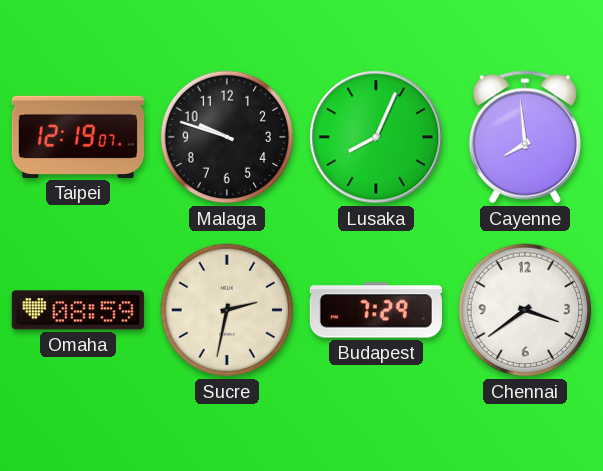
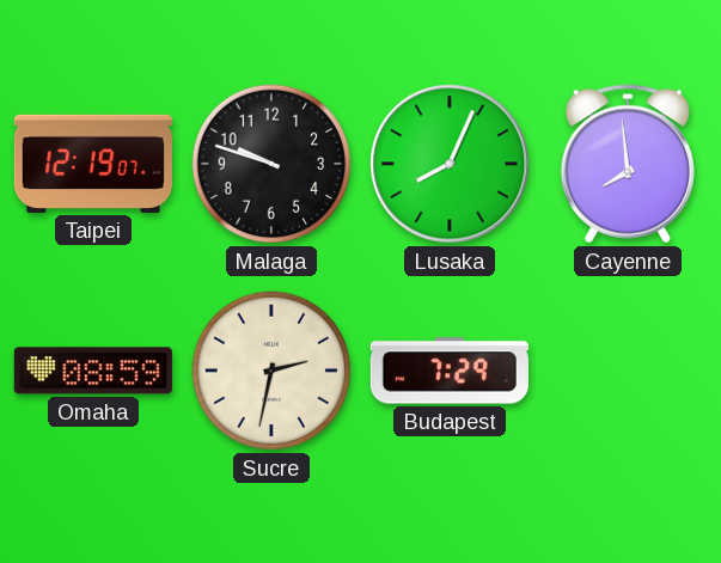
Chennai: 3:39 -> none
